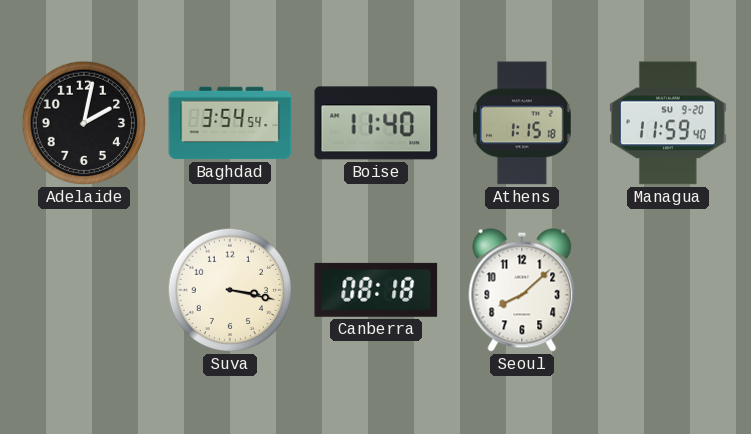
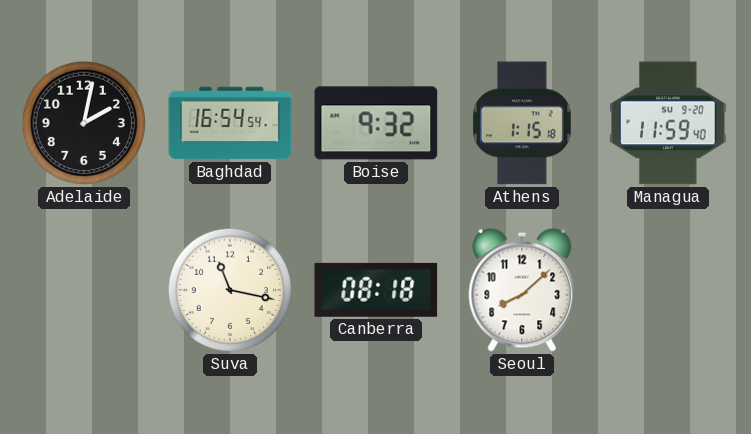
Baghdad: 3:54 -> 16:54
Boise: 11:40 -> 9:32
Suva: 3:17 -> 11:17
